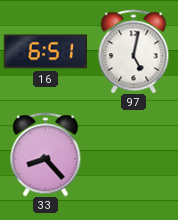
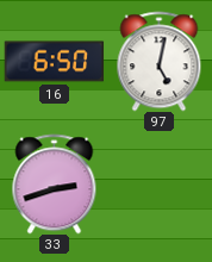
16: 6:51 -> 6:50
33: 8:23 -> 2:42
